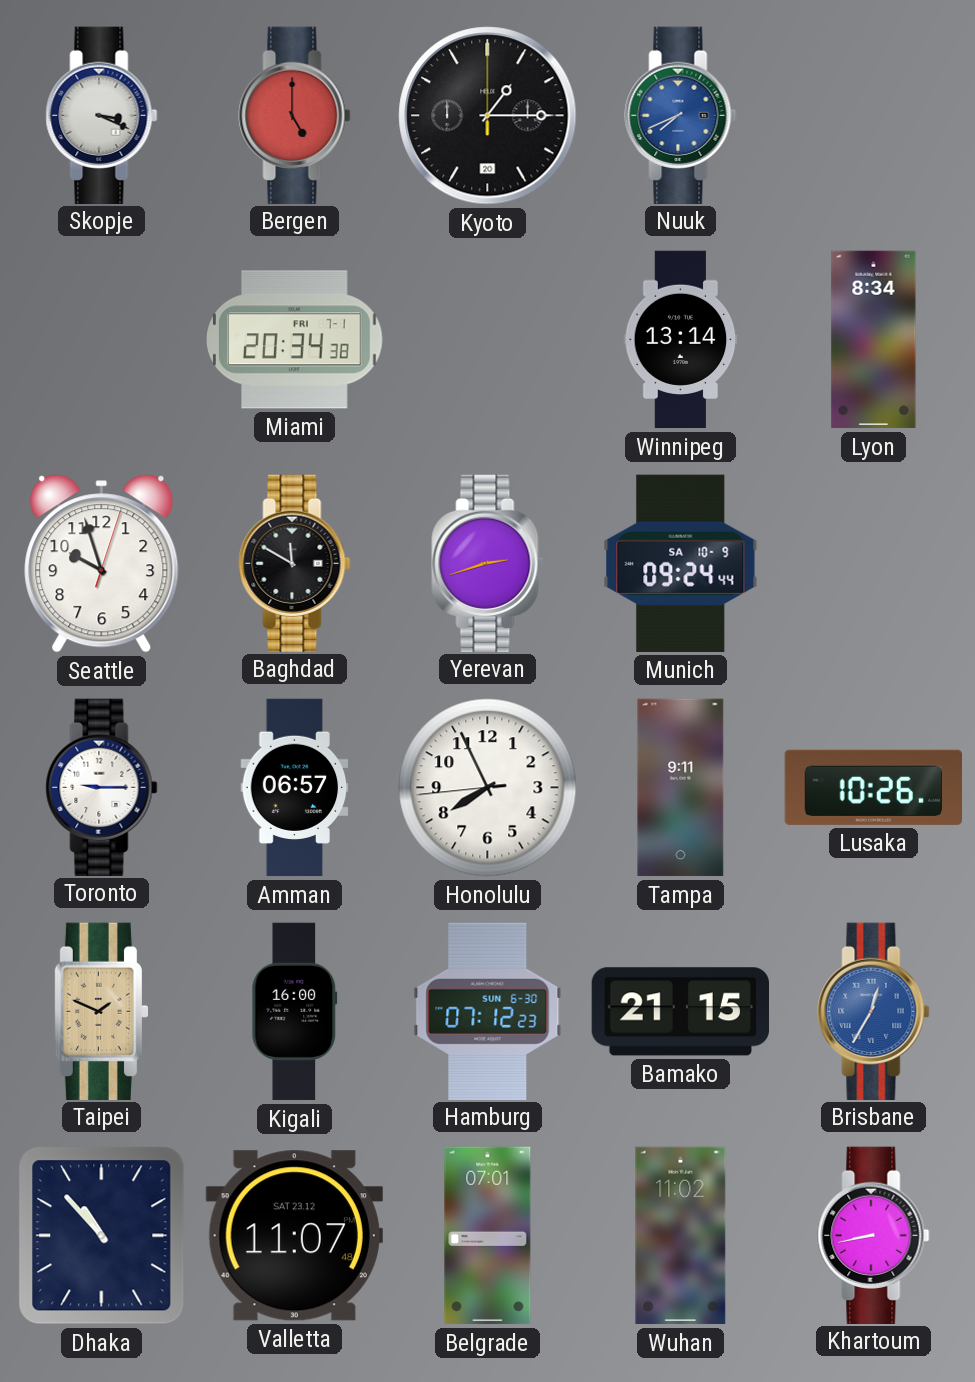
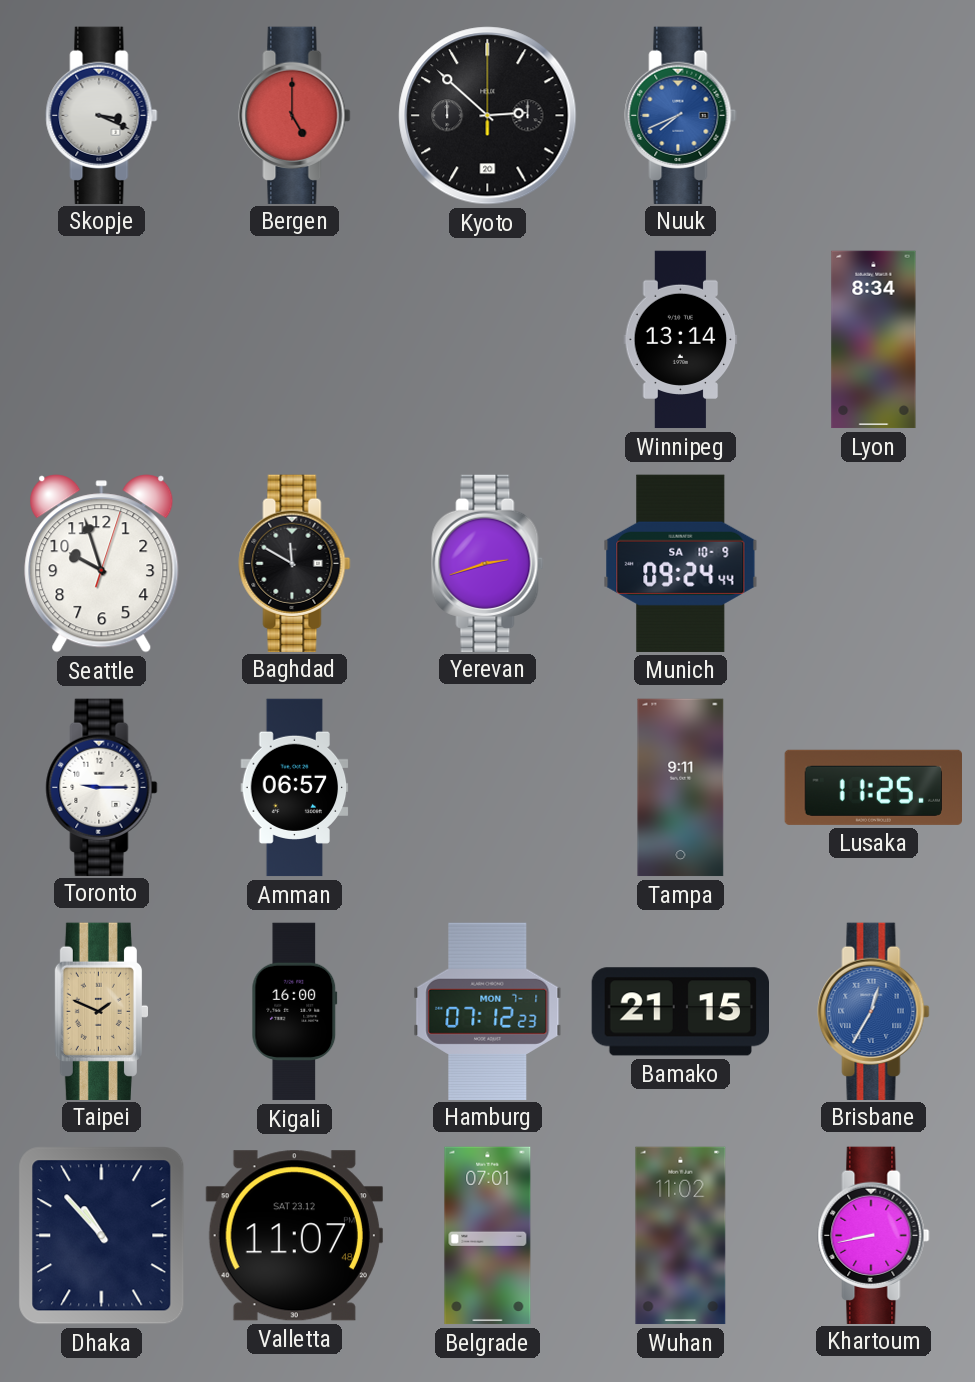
Kyoto: 1:15 -> 2:52
Miami: 20:34 -> none
Honolulu: 7:55 -> none
Lusaka: 10:26 -> 11:25
Hamburg date: SUN 6-30 -> MON 7-1
